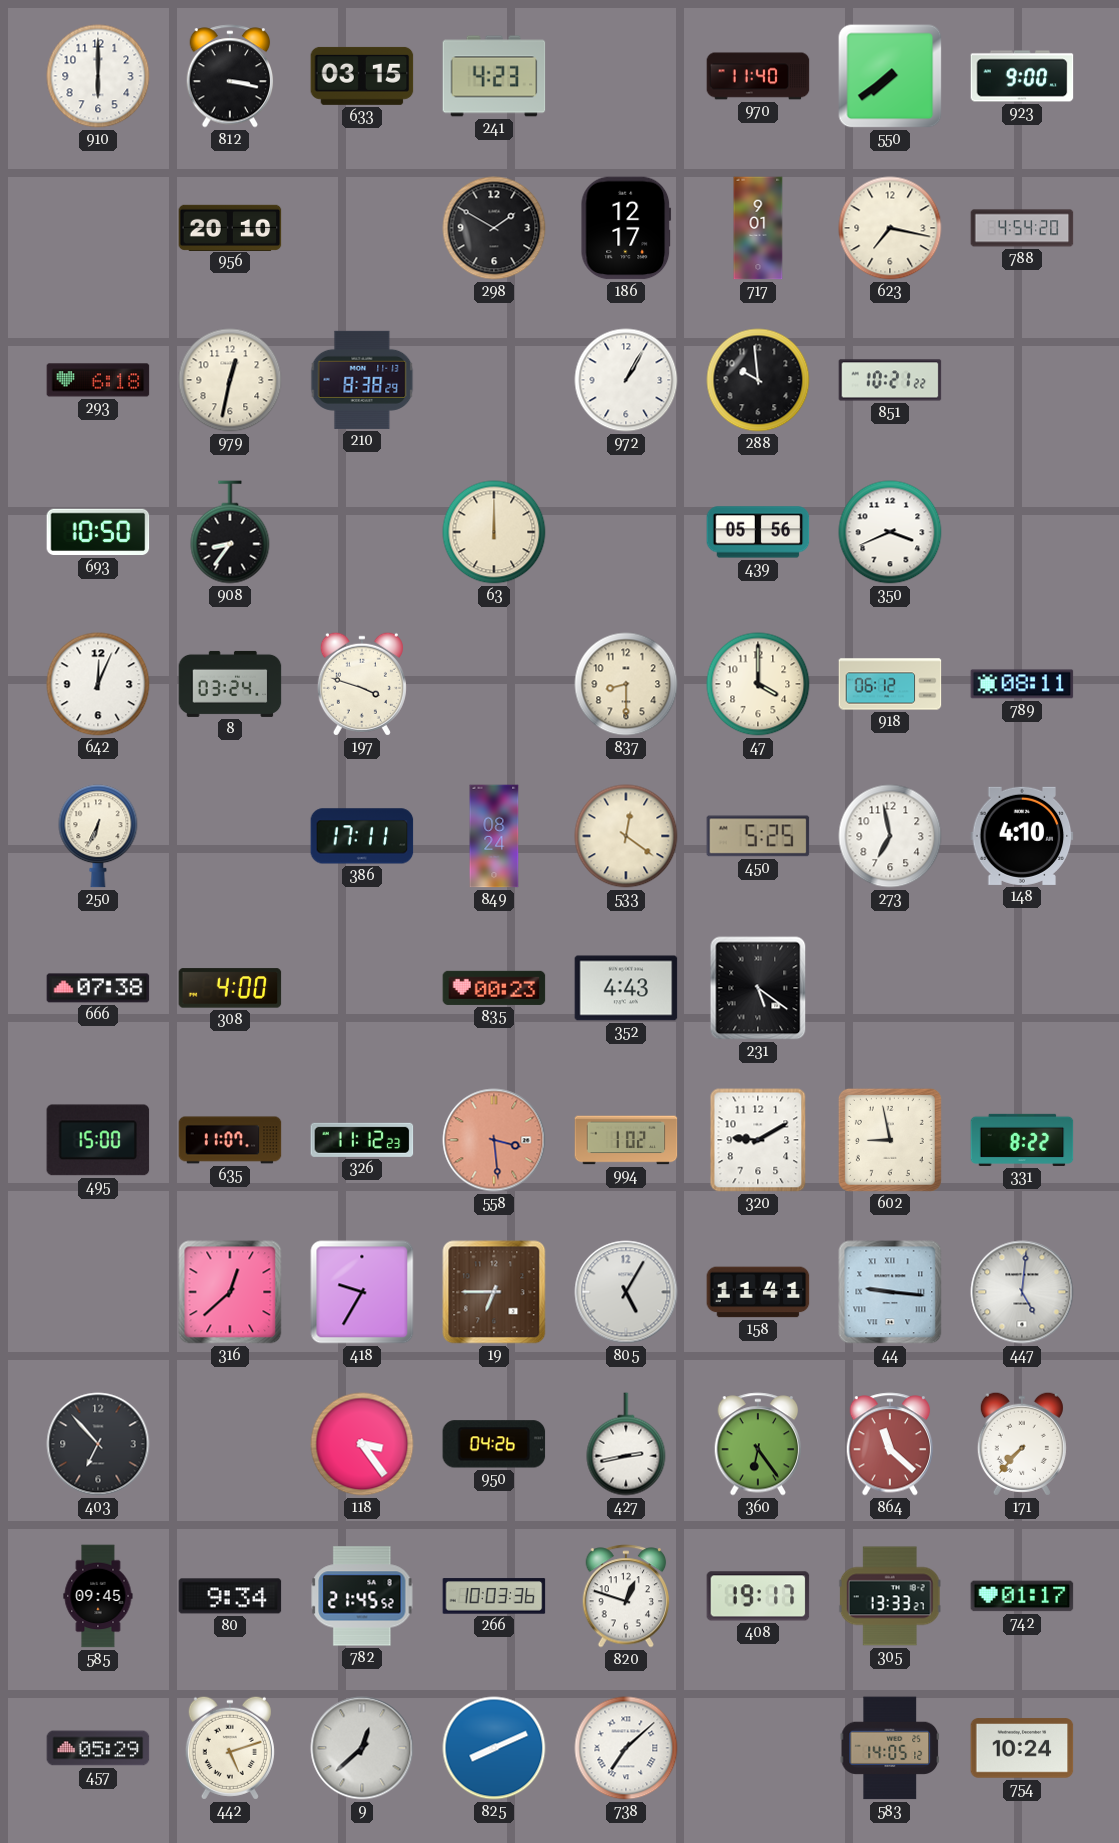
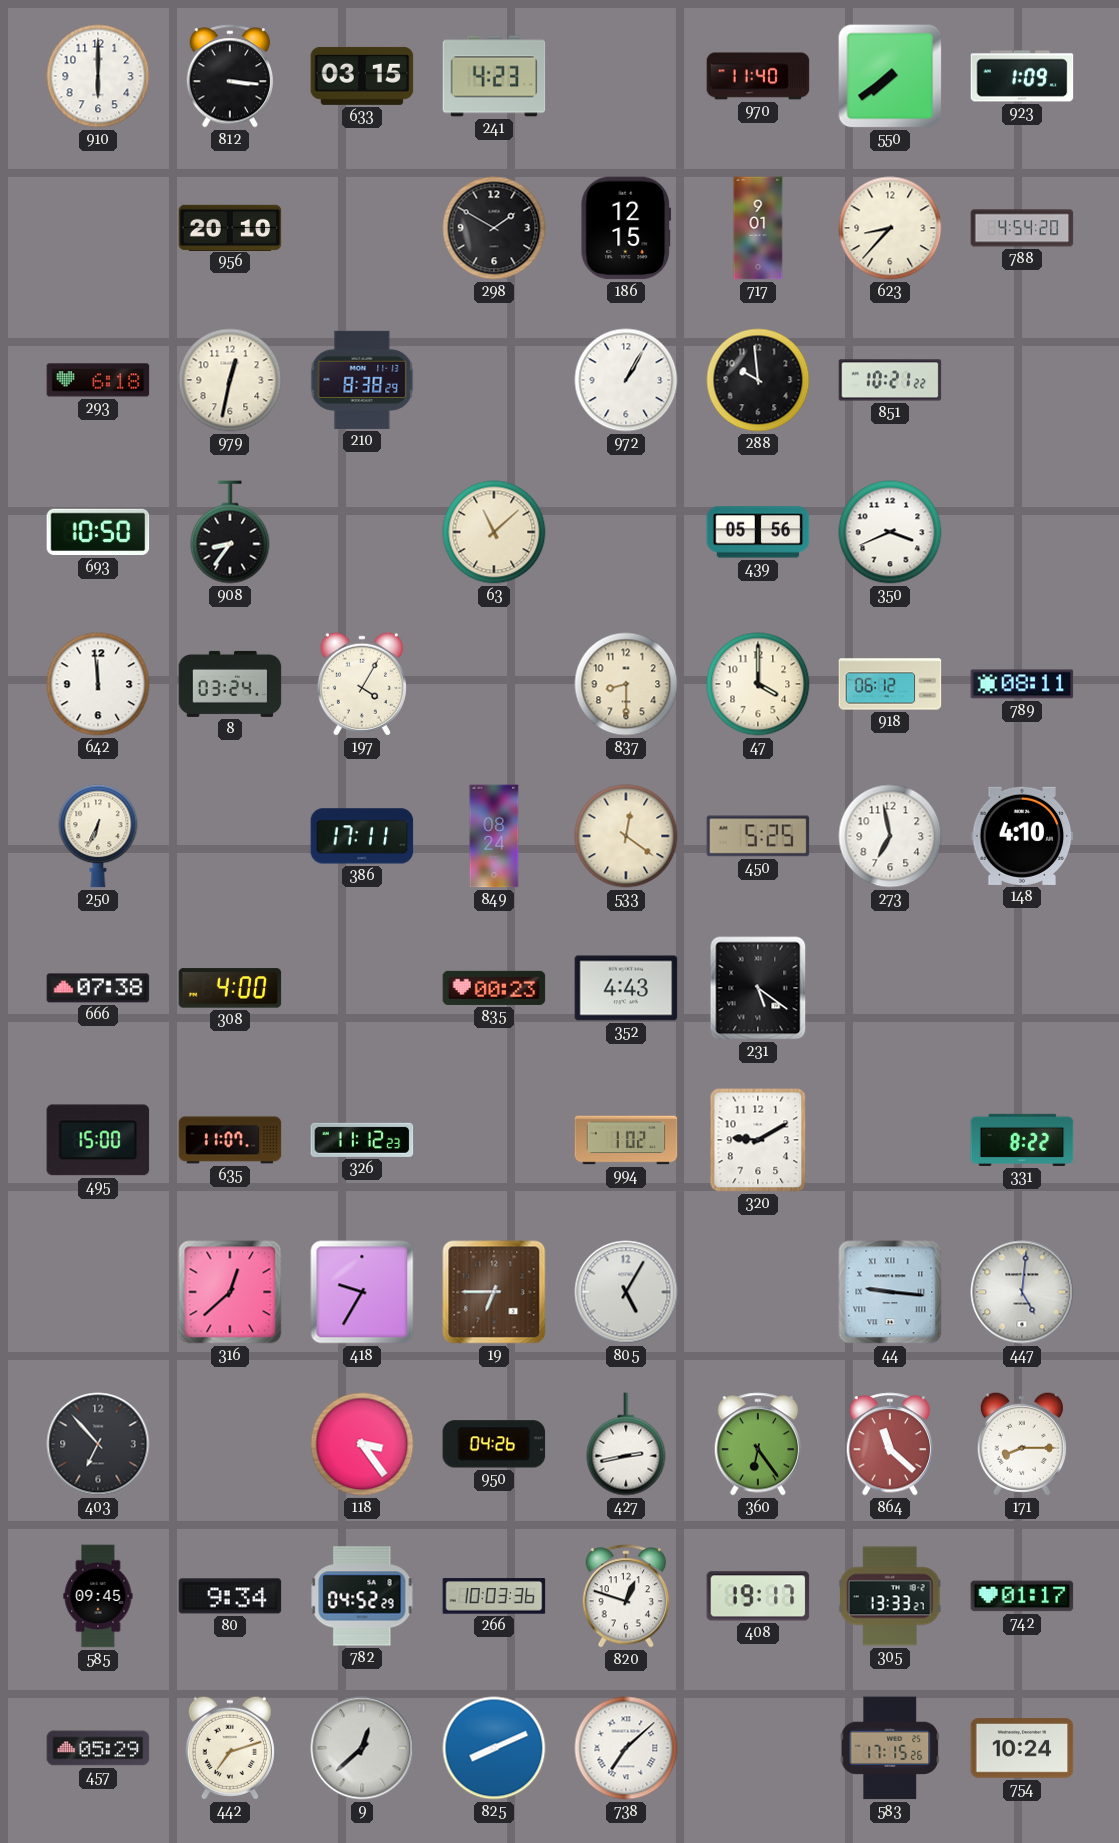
812: 3:17 -> 3:16
923: 9:00 -> 1:09
186: 12:17 -> 12:15
623: 7:17 -> 8:37
63: 12:00 -> 11:08
642: 12:04 -> 11:59
197: 3:48 -> 4:05
558: 3:29 -> none
602: 8:58 -> none
158: 11:41 -> none
171: 7:37 -> 8:15
782: 21:45 -> 04:52
442: 5:12 -> 7:12
583: 14:05 -> 17:15
